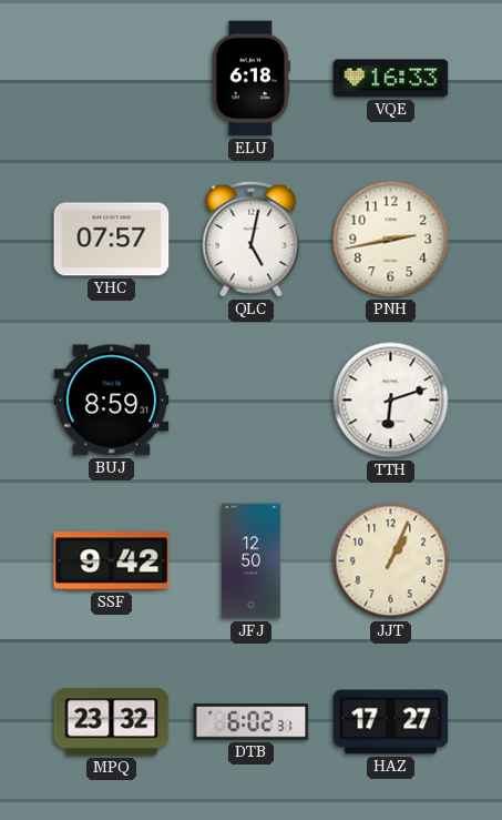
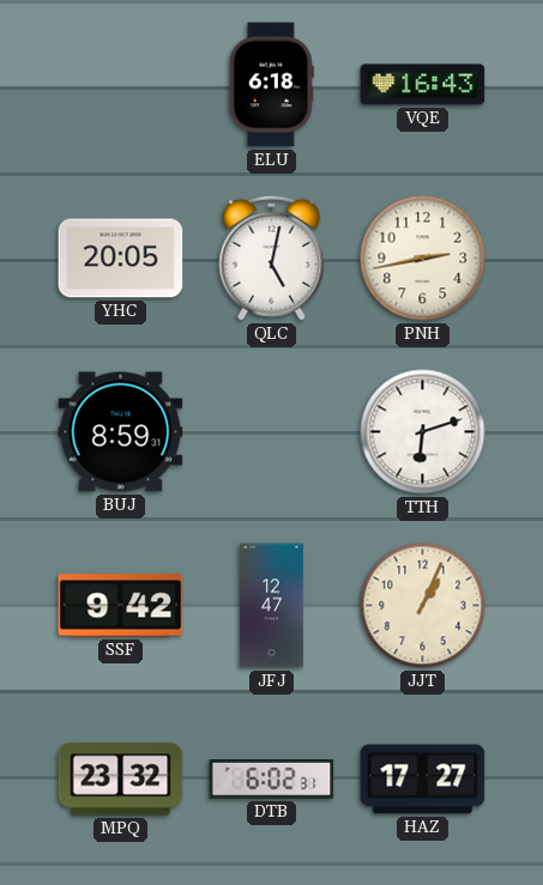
VQE: 16:33 -> 16:43
YHC: 07:57 -> 20:05
JFJ: 12:50 -> 12:47
